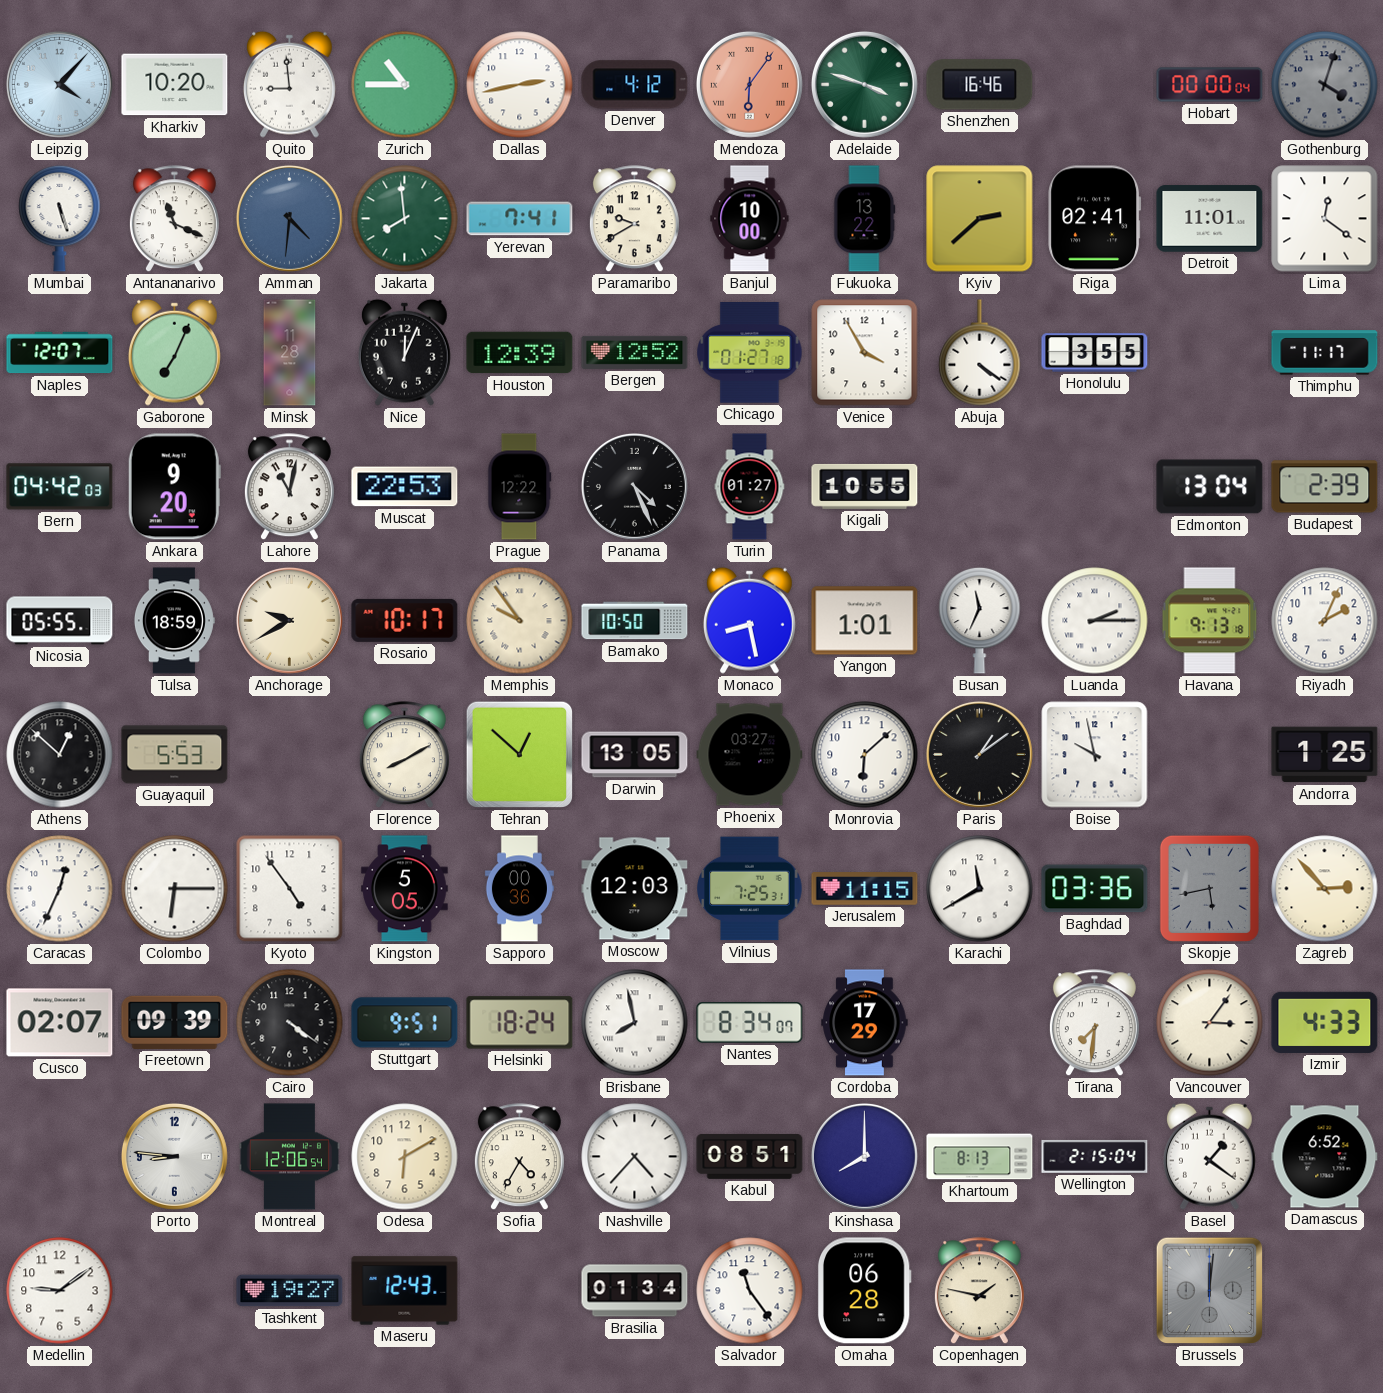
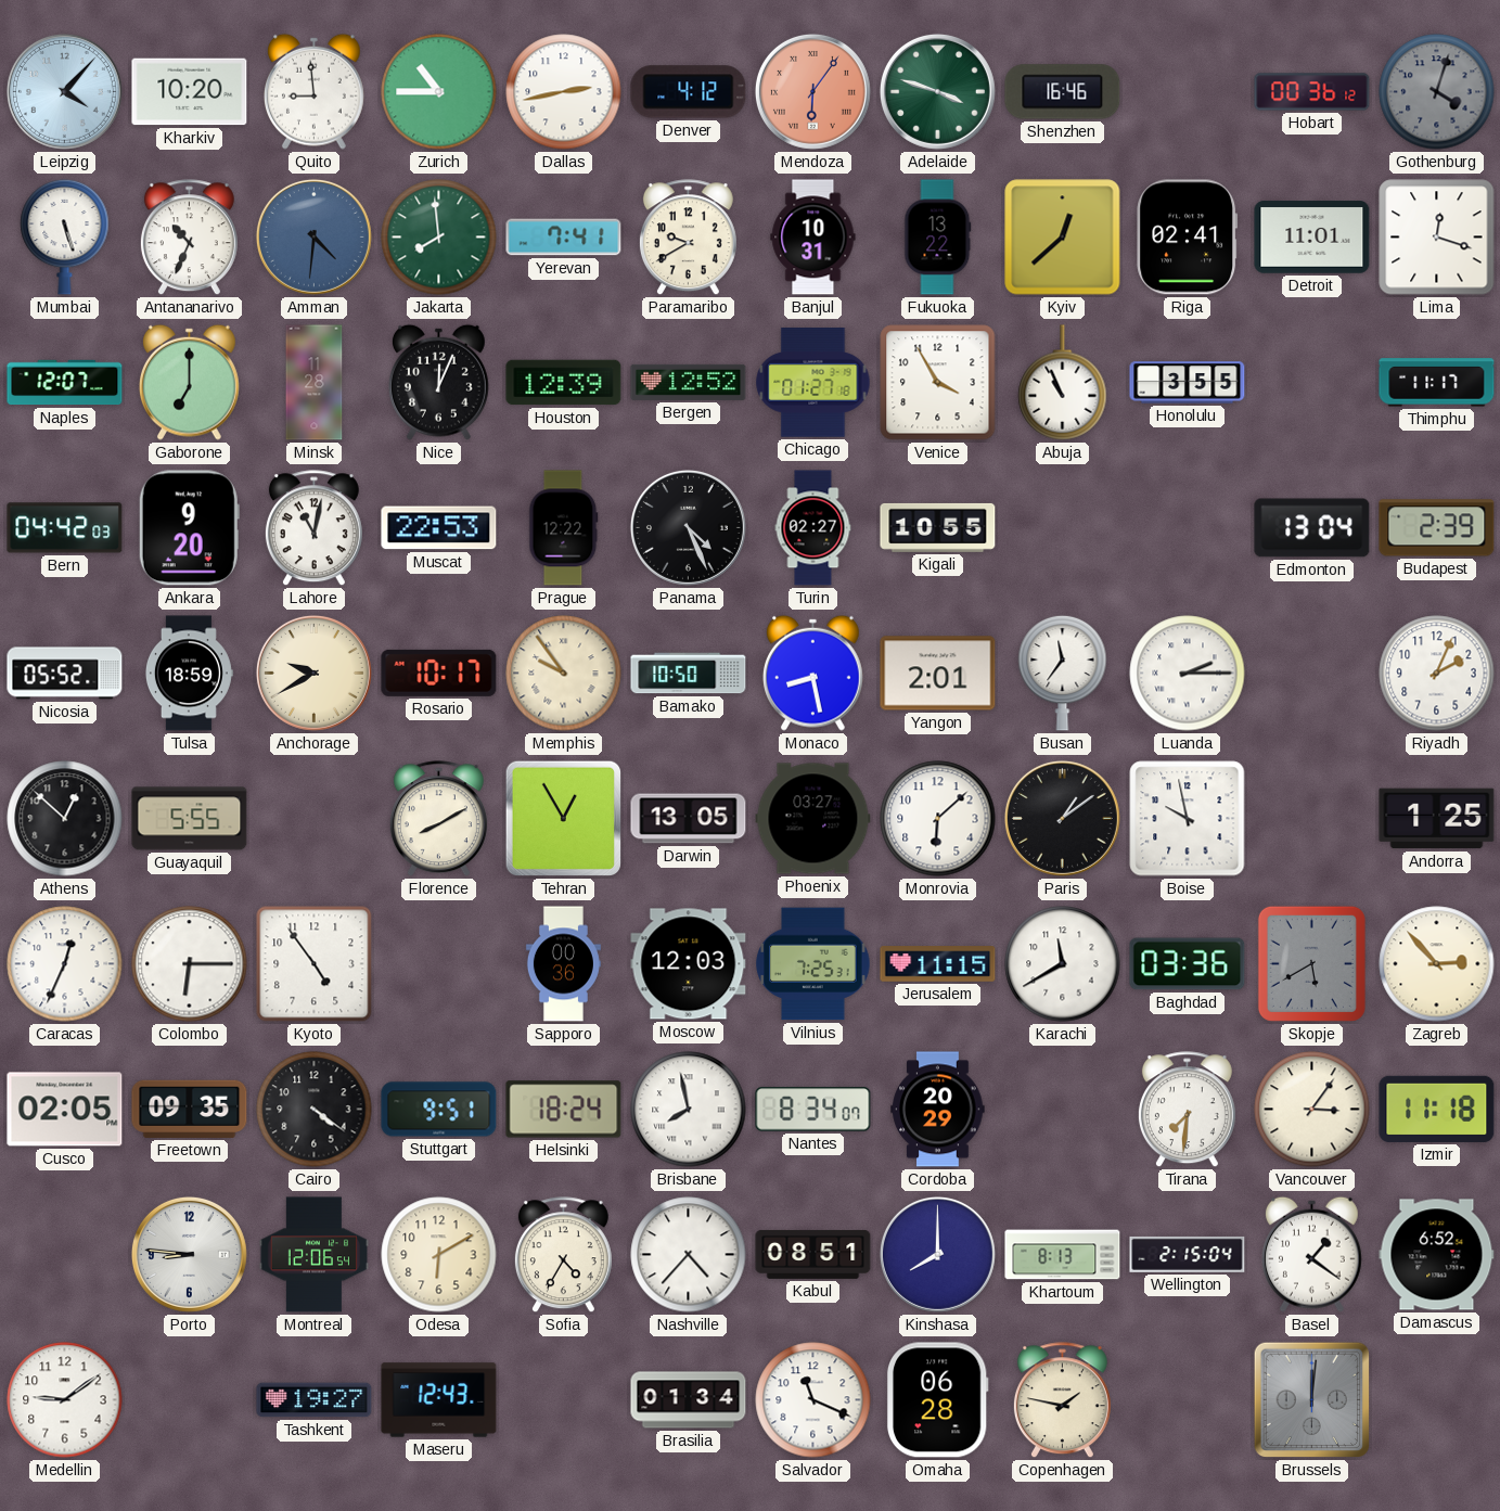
Hobart: 00:00 -> 00:36
Antananarivo: 11:19 -> 10:34
Banjul: 10:00 -> 10:31
Kyiv: 2:38 -> 12:38
Lima: 12:21 -> 12:18
Gaborone: 7:04 -> 7:00
Abuja: 4:21 -> 10:56
Turin: 01:27 -> 02:27
Nicosia: 05:55 -> 05:52
Yangon: 1:01 -> 2:01
Busan: 11:34 -> 11:36
Havana: 9:13 -> none
Guayaquil: 5:53 -> 5:55
Tehran: 12:52 -> 12:55
Kingston: 5:05 -> none
Skopje: 5:43 -> 5:40
Cusco: 02:07 -> 02:05
Freetown: 09:39 -> 09:35
Cordoba: 17:29 -> 20:29
Izmir: 4:33 -> 11:18
Salvador: 11:24 -> 11:19
